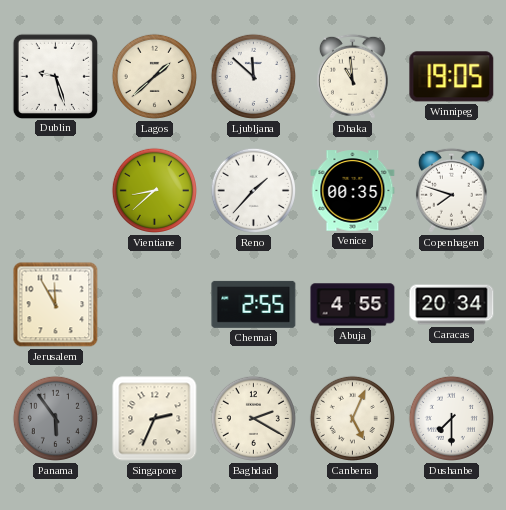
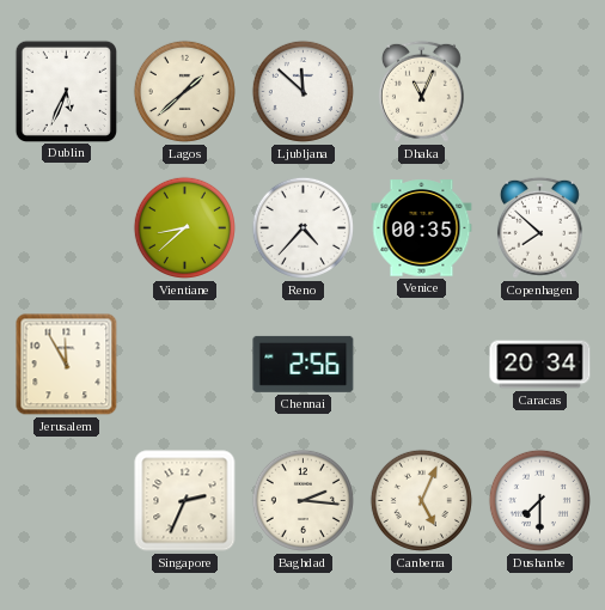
Dublin: 9:27 -> 5:34
Dhaka: 10:59 -> 11:04
Winnipeg: 19:05 -> none
Reno: 1:37 -> 4:37
Copenhagen: 7:48 -> 7:52
Chennai: 2:55 -> 2:56
Abuja: 4:55 -> none
Panama: 5:54 -> none
Baghdad: 2:20 -> 2:16
